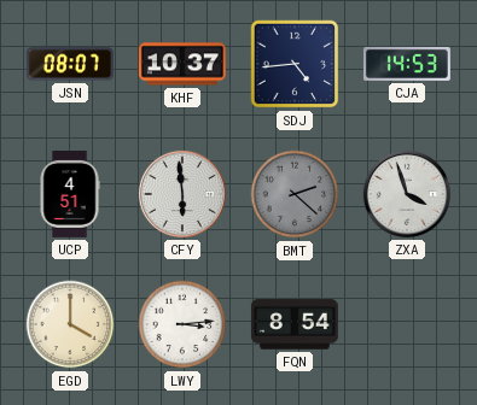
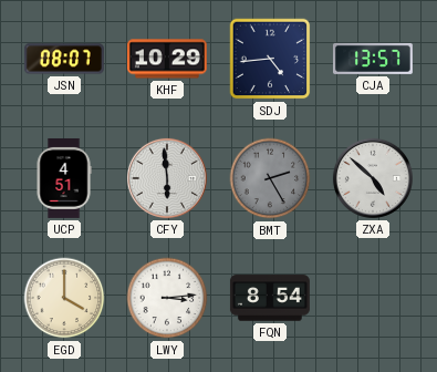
KHF: 10:37 -> 10:29
CJA: 14:53 -> 13:57
BMT: 2:22 -> 2:25
ZXA: 3:57 -> 4:52
